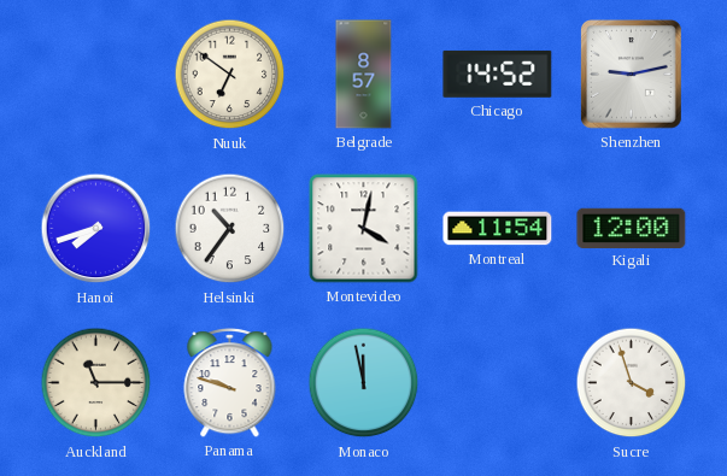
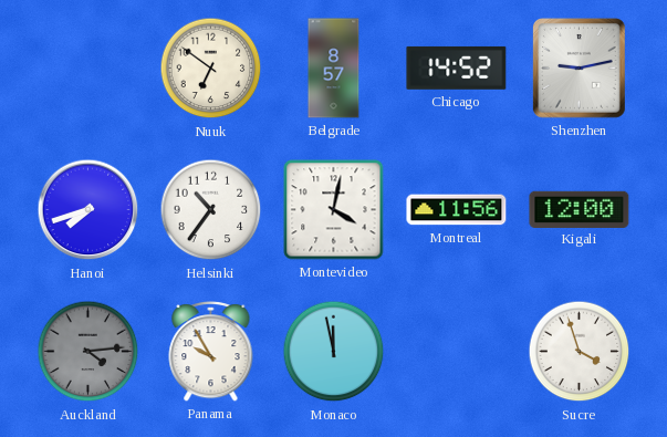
Montreal: 11:54 -> 11:56
Auckland: 11:15 -> 4:14
Auckland dial: cream -> grey
Panama: 9:48 -> 9:55
